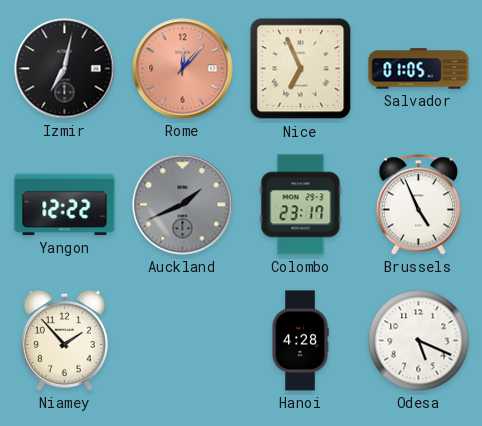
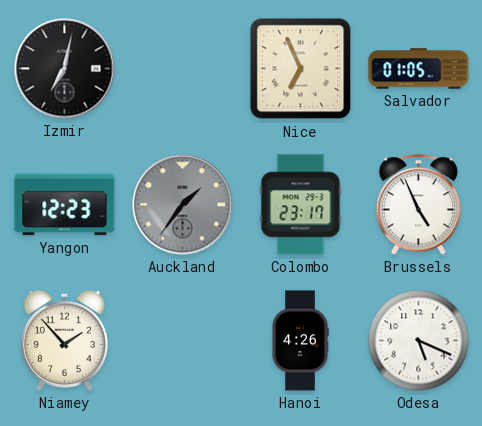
Rome: 12:07 -> none
Yangon: 12:22 -> 12:23
Auckland: 1:41 -> 1:36
Hanoi: 4:28 -> 4:26
